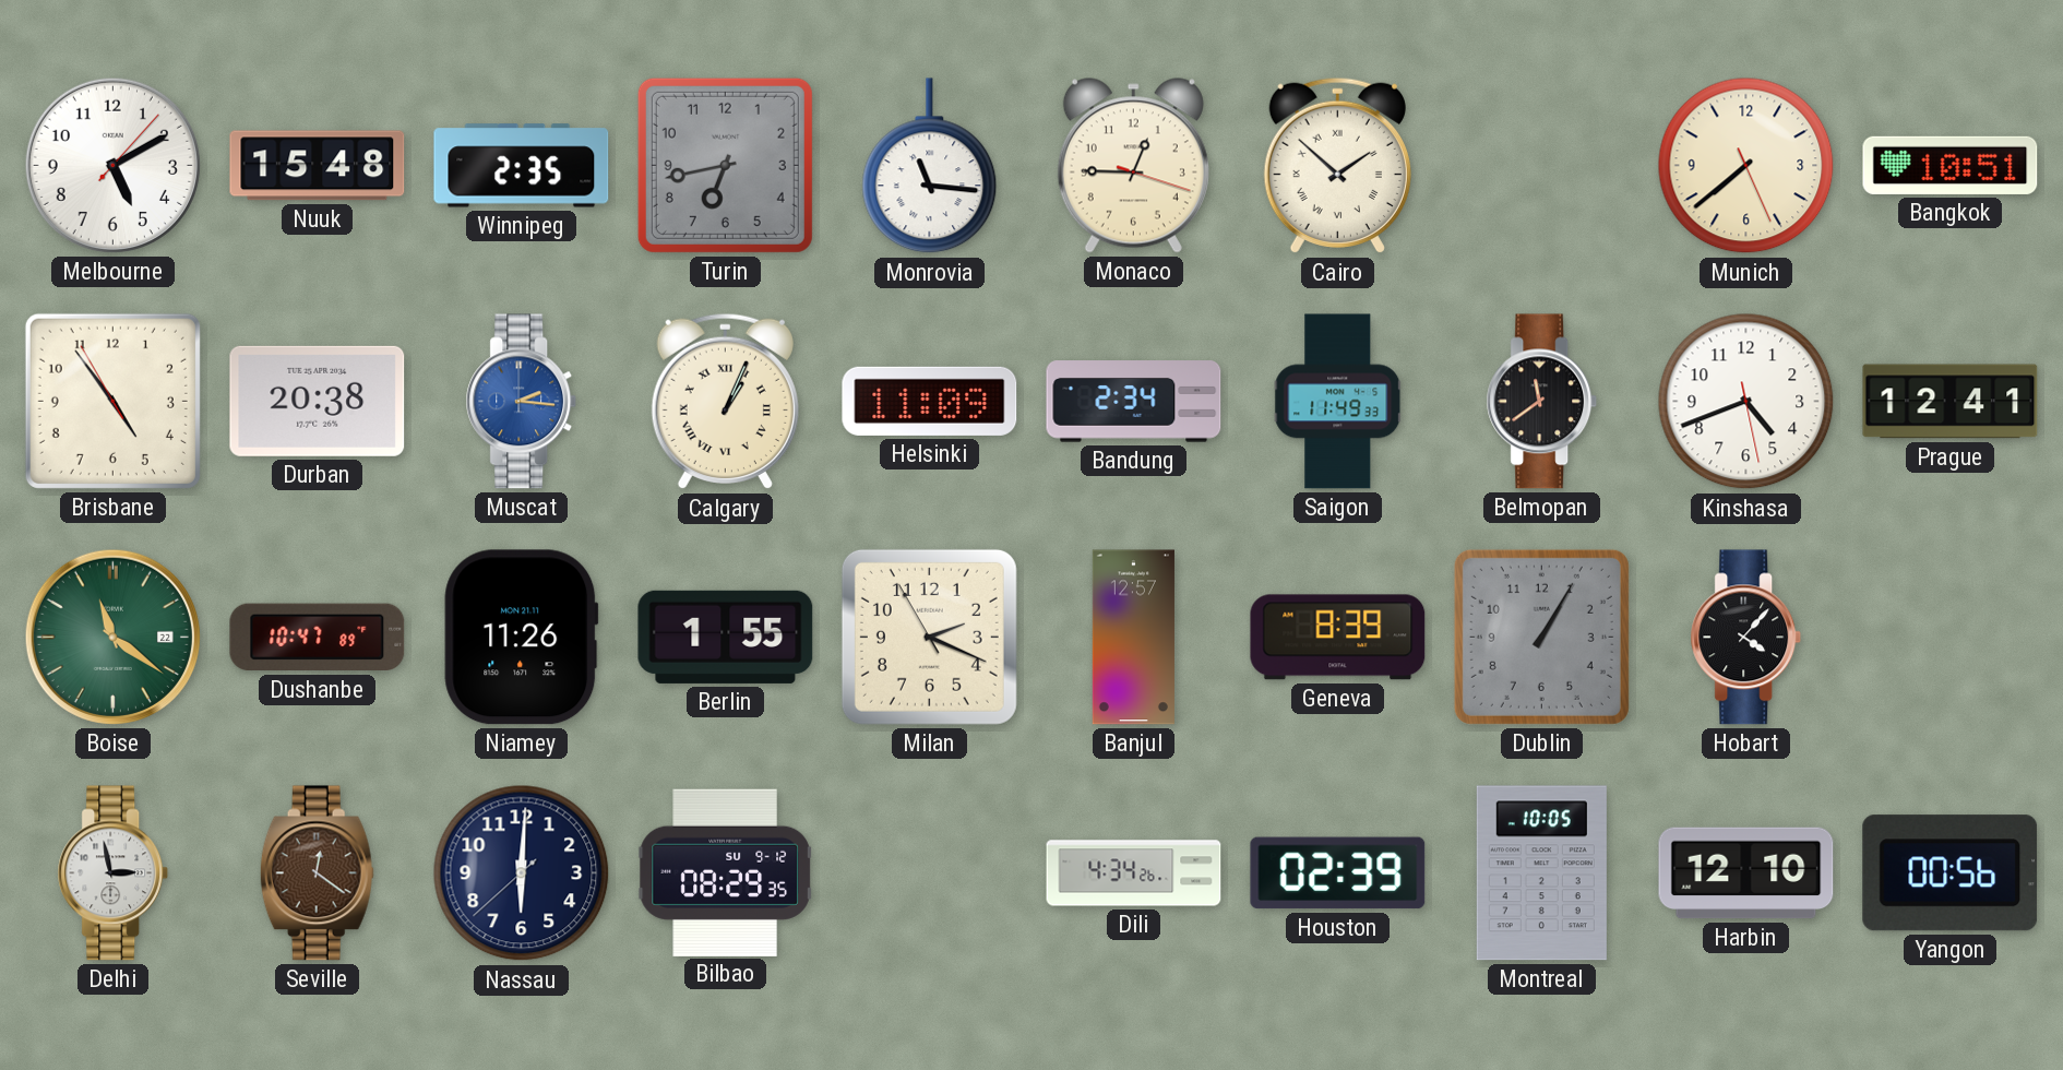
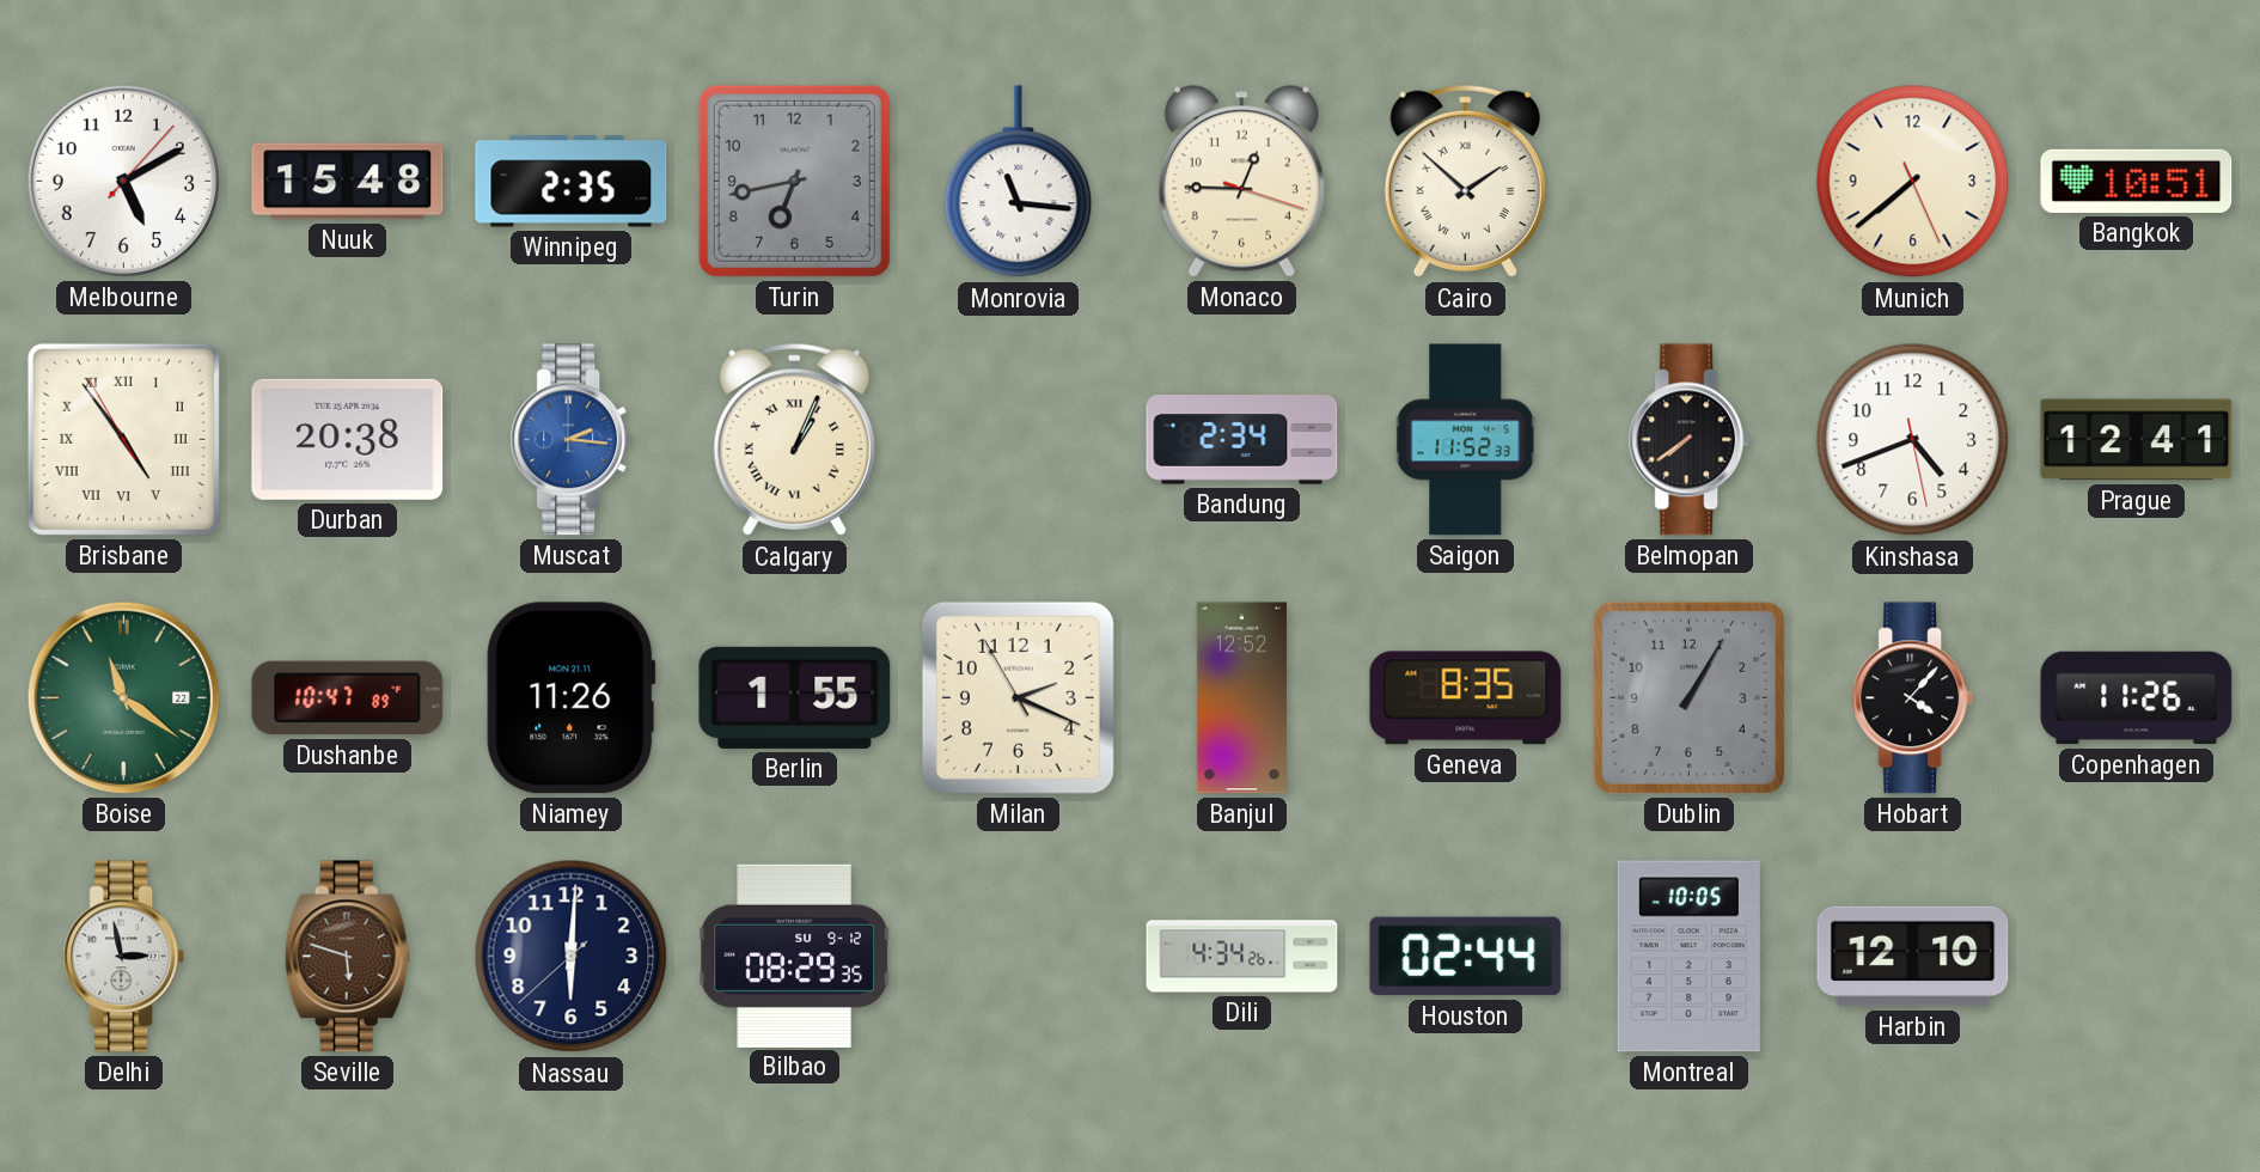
Brisbane numerals: Arabic -> Roman
Helsinki: 11:09 -> none
Saigon: 11:49 -> 11:52
Belmopan: 11:39 -> 7:39
Banjul: 12:57 -> 12:52
Geneva: 8:39 -> 8:35
Copenhagen: none -> 11:26
Seville: 12:21 -> 5:48
Houston: 02:39 -> 02:44
Yangon: 00:56 -> none
